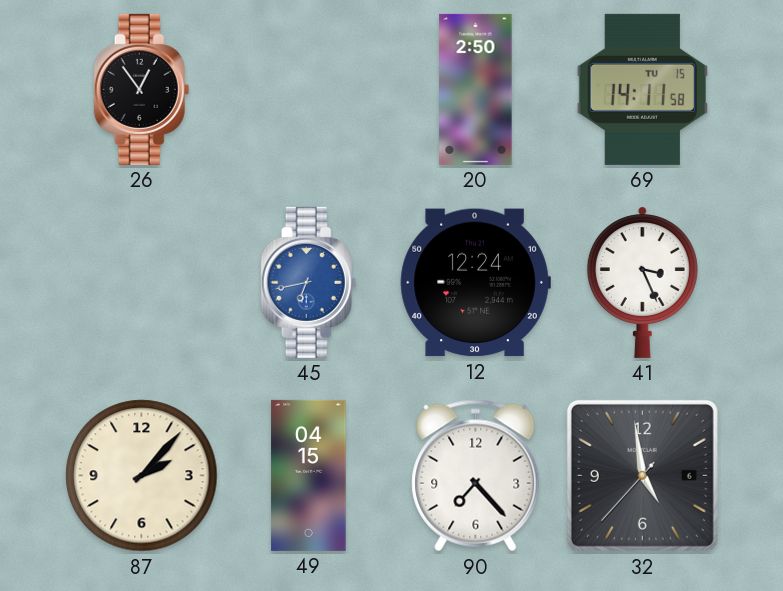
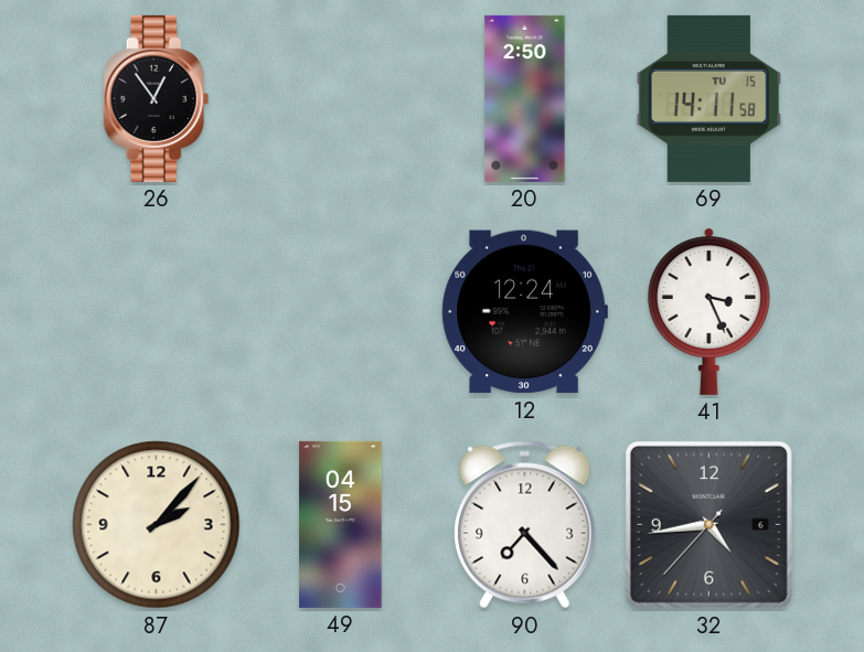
45: 6:43 -> none
32: 4:58 -> 4:43
